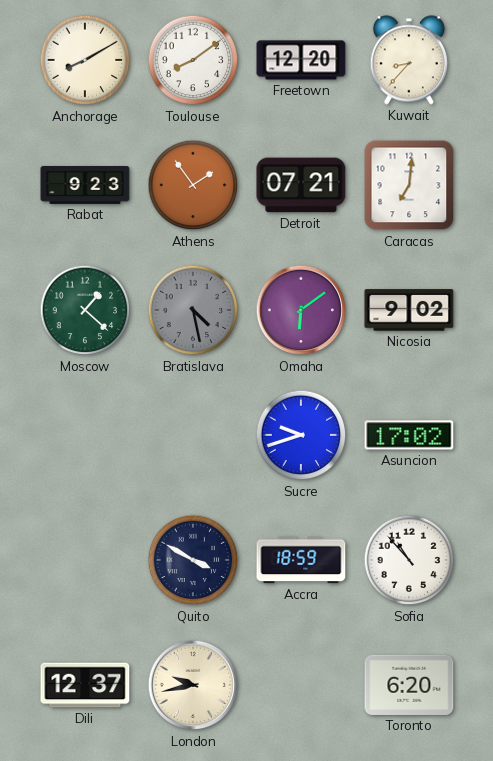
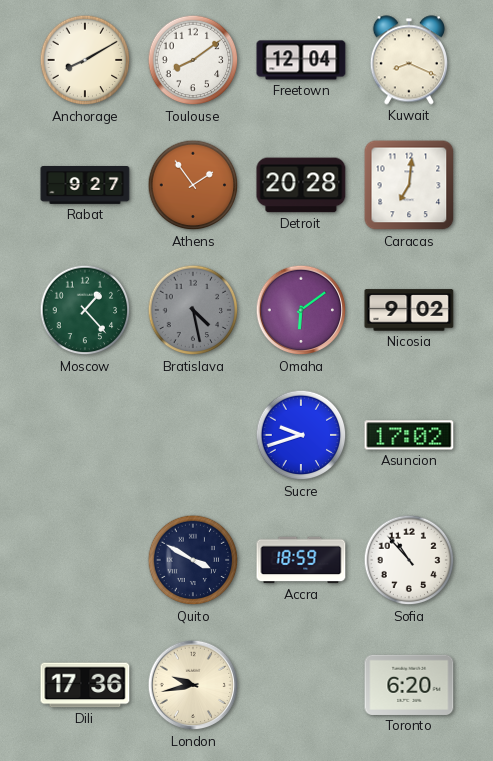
Freetown: 12:20 -> 12:04
Kuwait: 8:37 -> 8:19
Rabat: 9:23 -> 9:27
Detroit: 07:21 -> 20:28
Moscow: 1:22 -> 1:23
Dili: 12:37 -> 17:36
